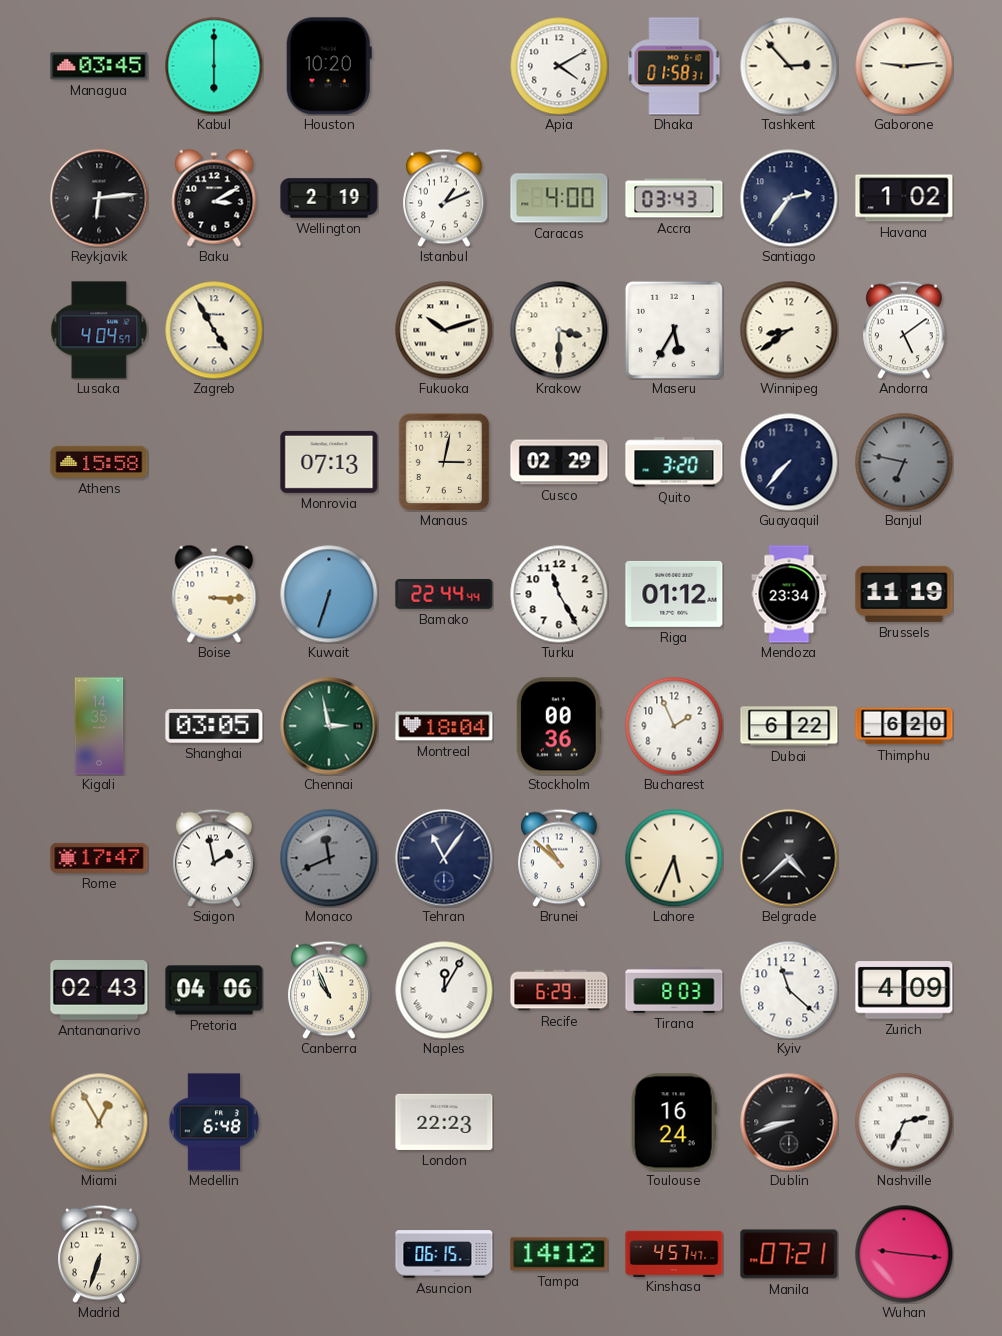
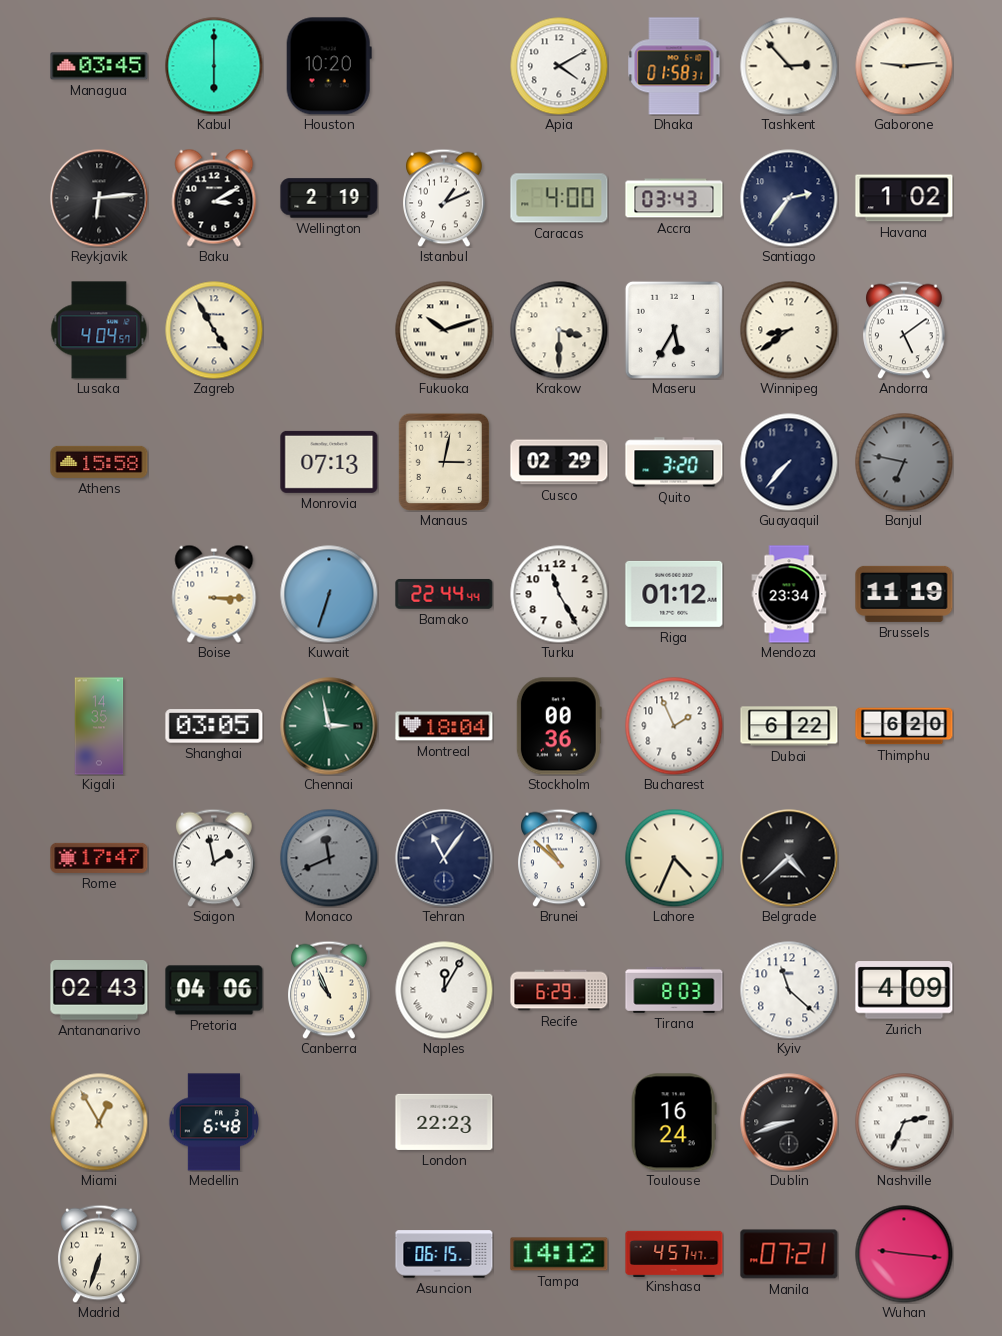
Lahore: 5:34 -> 4:34
